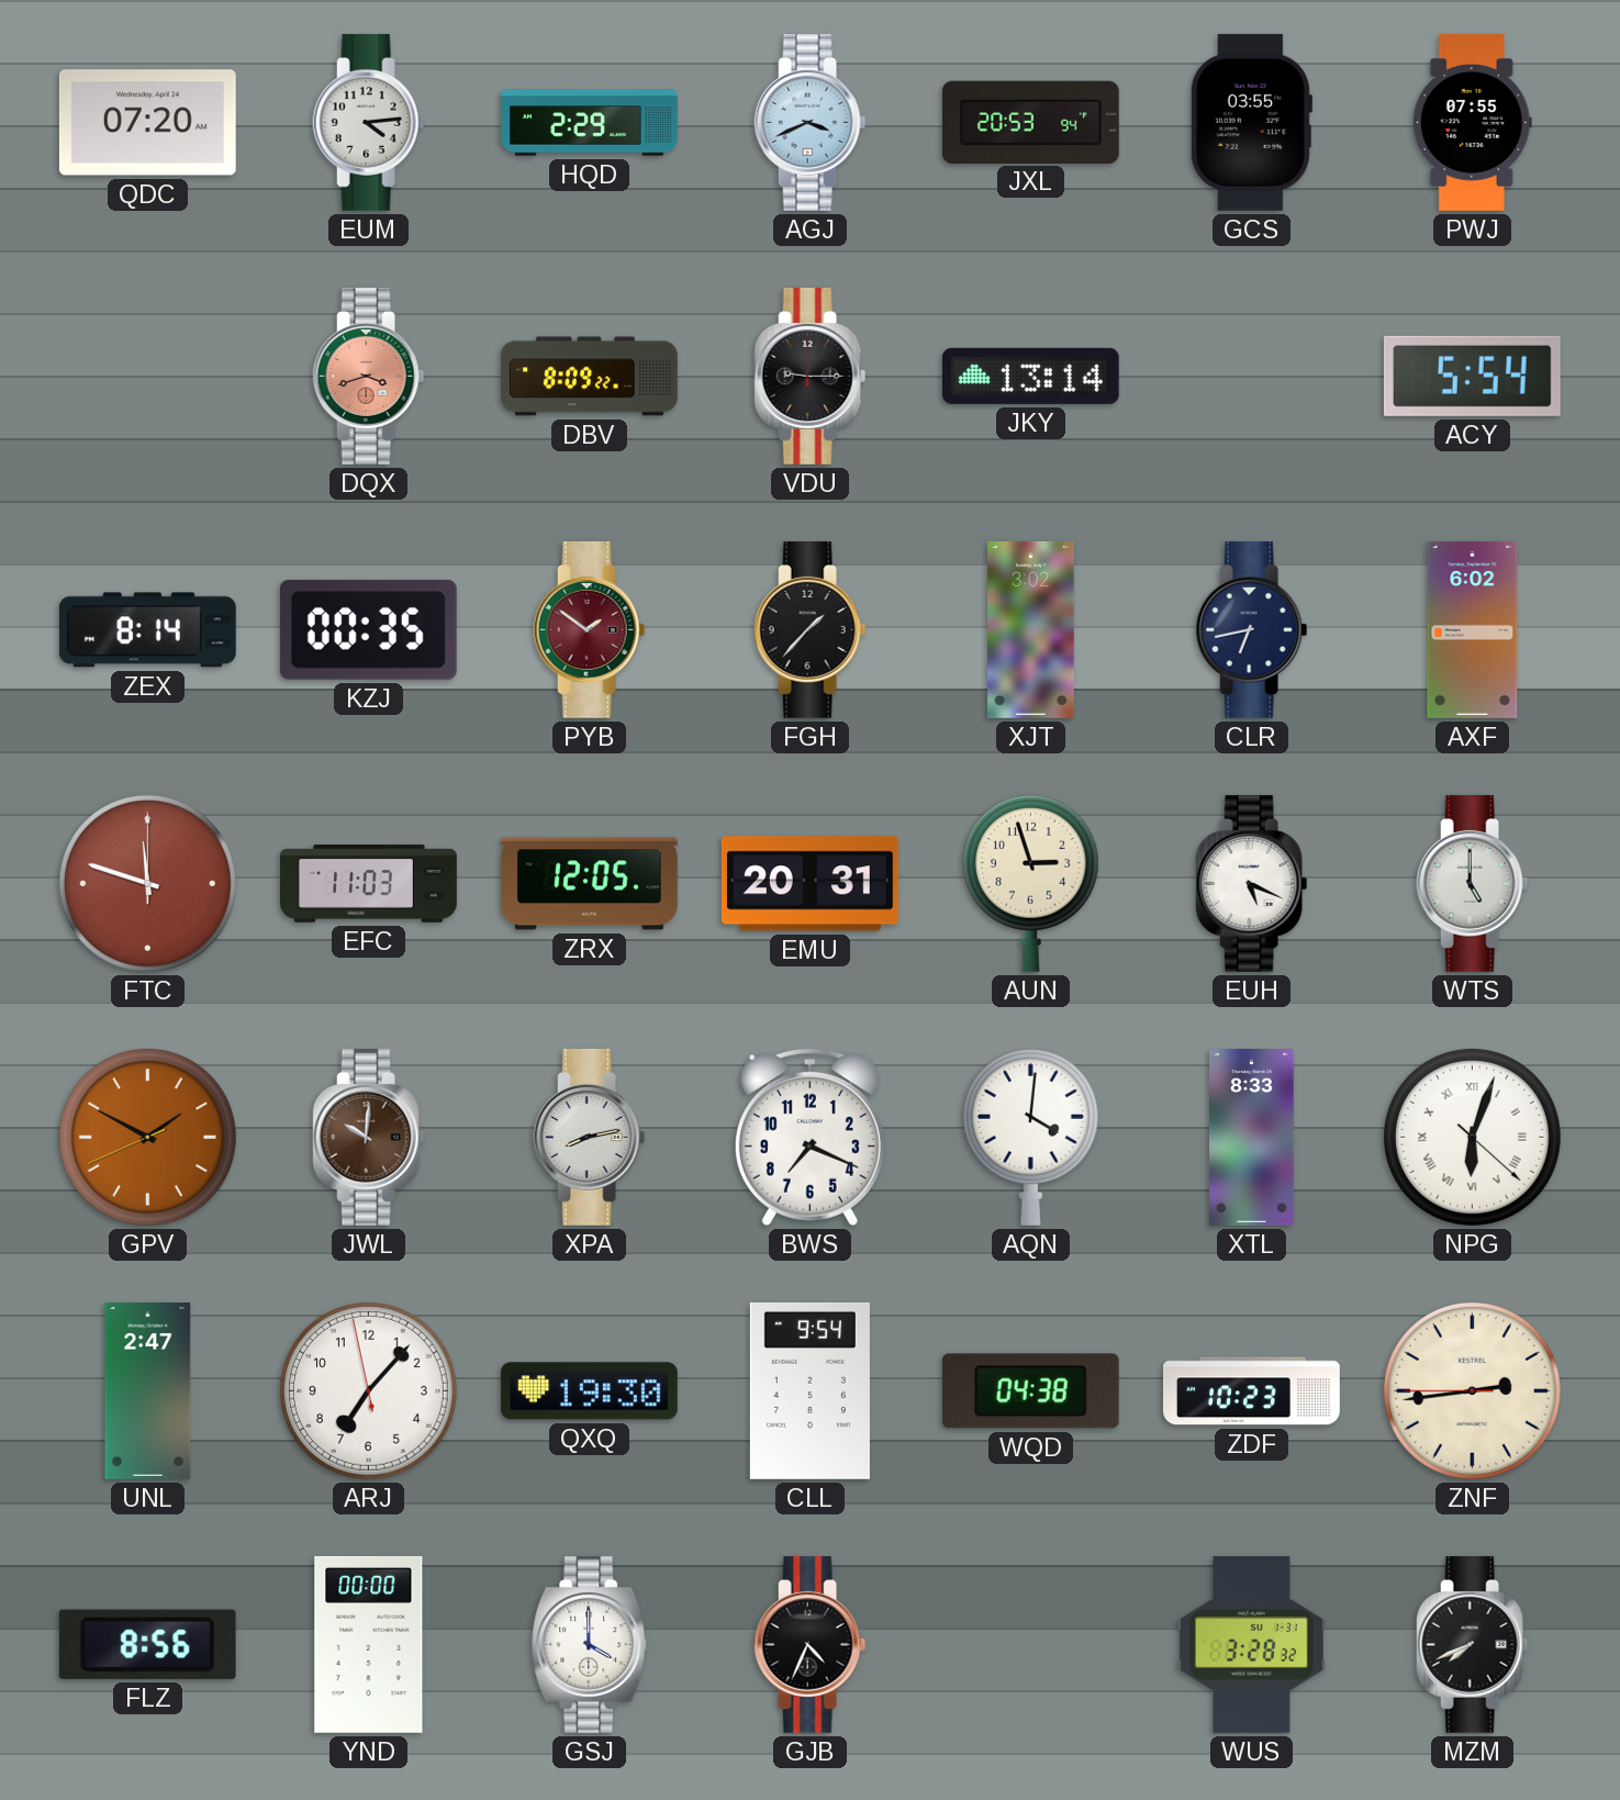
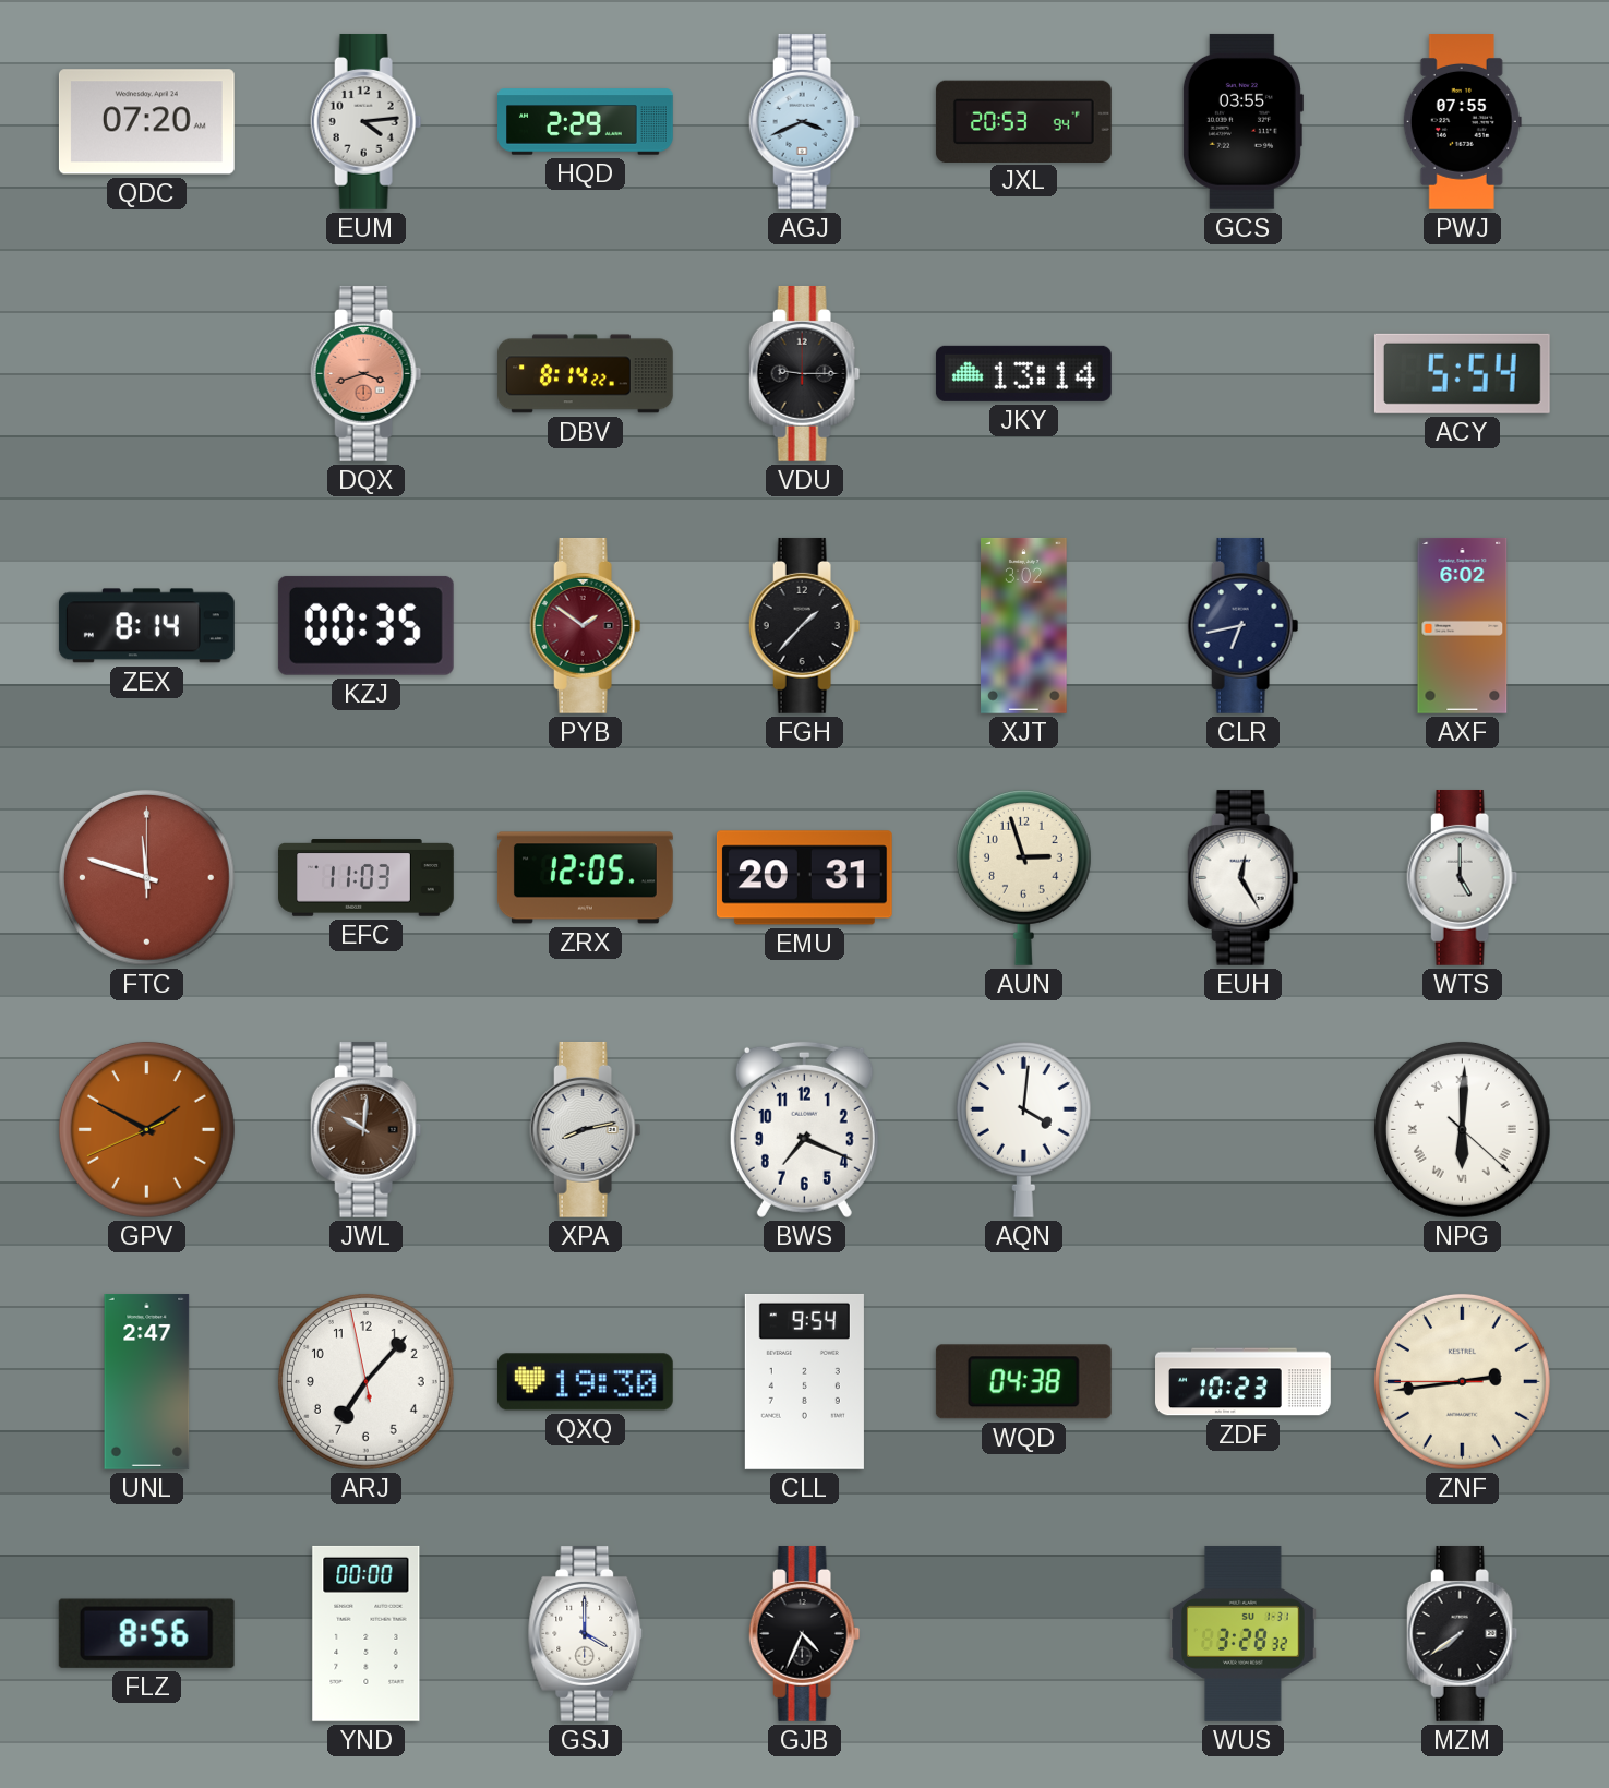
DBV: 8:09 -> 8:14
EUH: 5:19 -> 12:25
XTL: 8:33 -> none
NPG: 6:03 -> 6:00
MZM: 7:41 -> 7:39
